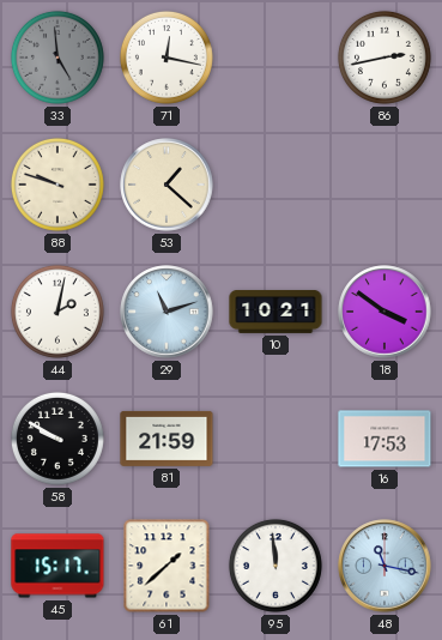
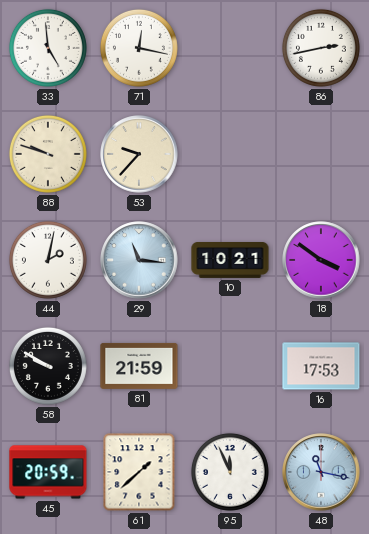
33 dial: grey -> white
53: 1:22 -> 9:37
29: 11:12 -> 11:16
45: 15:17 -> 20:59
95: 11:59 -> 11:56
